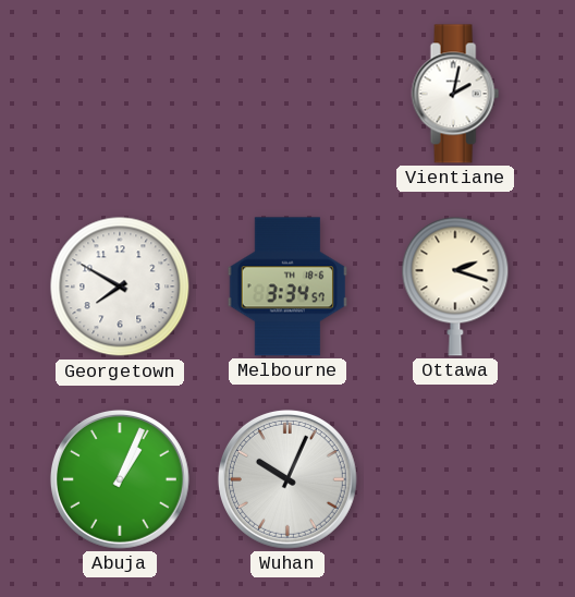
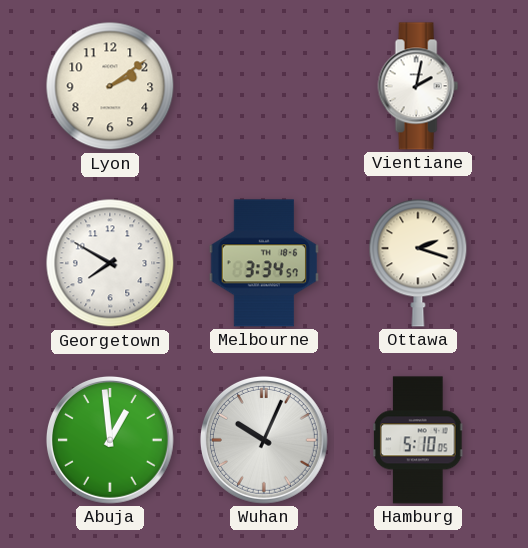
Lyon: none -> 2:09
Abuja: 1:04 -> 12:59
Hamburg: none -> 5:10
